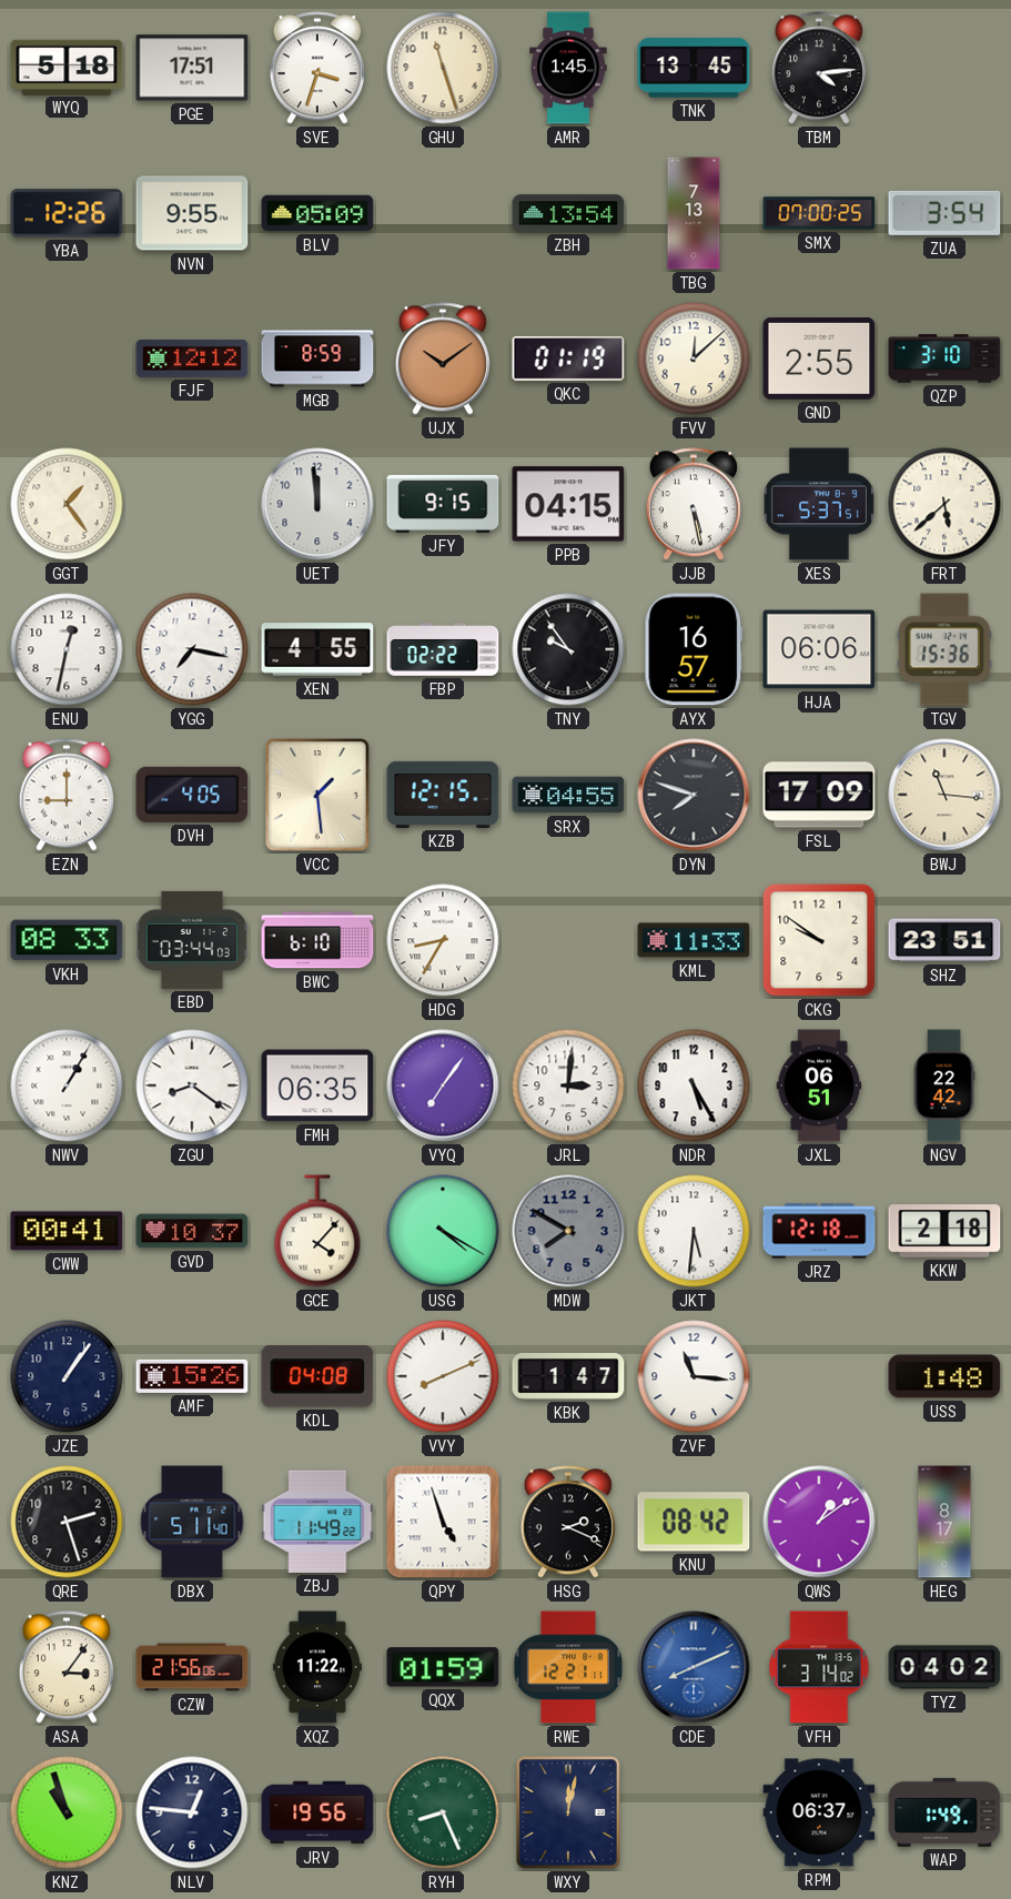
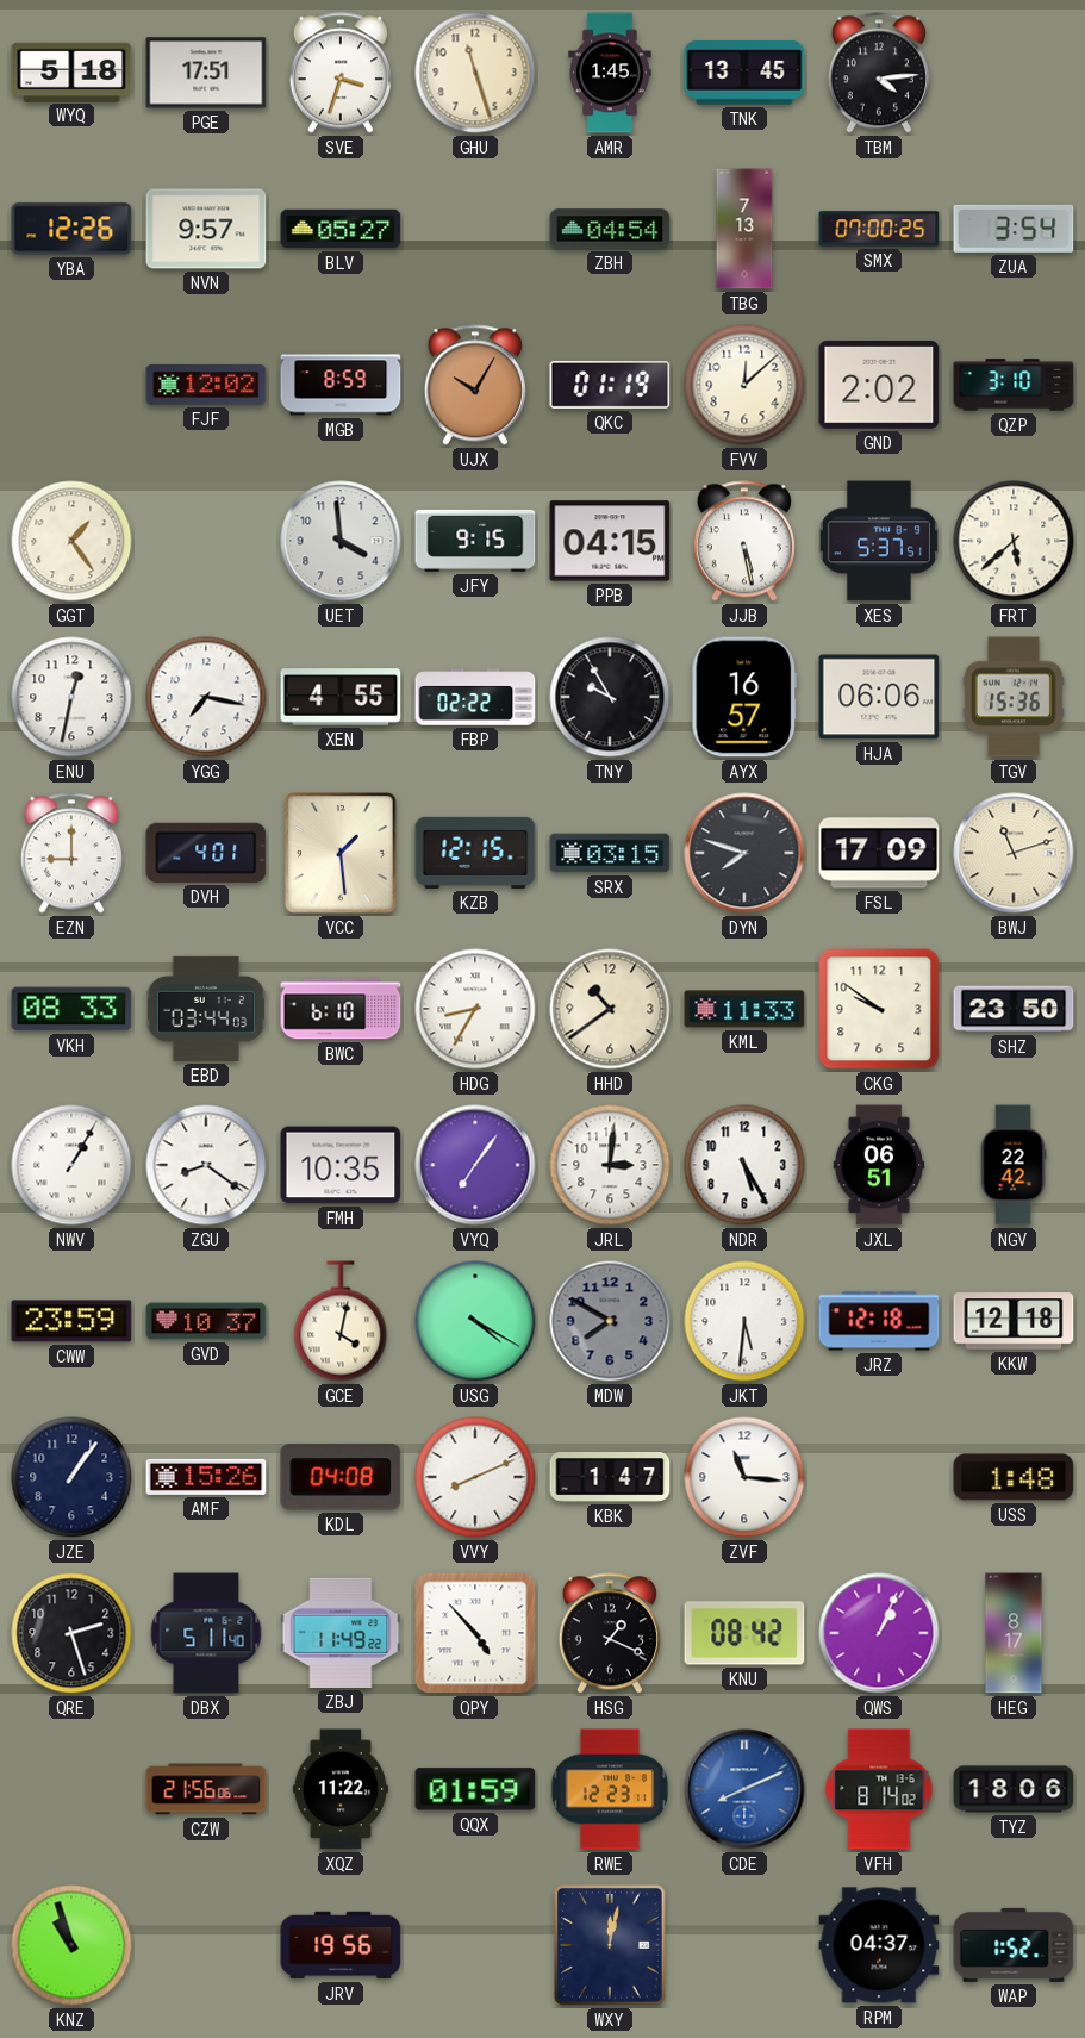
NVN: 9:55 -> 9:57
BLV: 05:09 -> 05:27
ZBH: 13:54 -> 04:54
FJF: 12:12 -> 12:02
UJX: 10:09 -> 10:05
GND: 2:55 -> 2:02
UET: 11:59 -> 3:59
TNY: 9:54 -> 9:55
DVH: 4:05 -> 4:01
SRX: 04:55 -> 03:15
BWJ: 11:16 -> 11:12
HHD: none -> 10:39
SHZ: 23:51 -> 23:50
FMH: 06:35 -> 10:35
CWW: 00:41 -> 23:59
GCE: 4:07 -> 4:02
KKW: 2:18 -> 12:18
QPY: 4:57 -> 4:53
HSG: 2:19 -> 1:19
QWS: 1:09 -> 1:04
ASA: 3:06 -> none
RWE: 12:21 -> 12:23
VFH: 3:14 -> 8:14
TYZ: 04:02 -> 18:06
NLV: 12:46 -> none
RYH: 8:26 -> none
RPM: 06:37 -> 04:37
WAP: 1:49 -> 1:52
